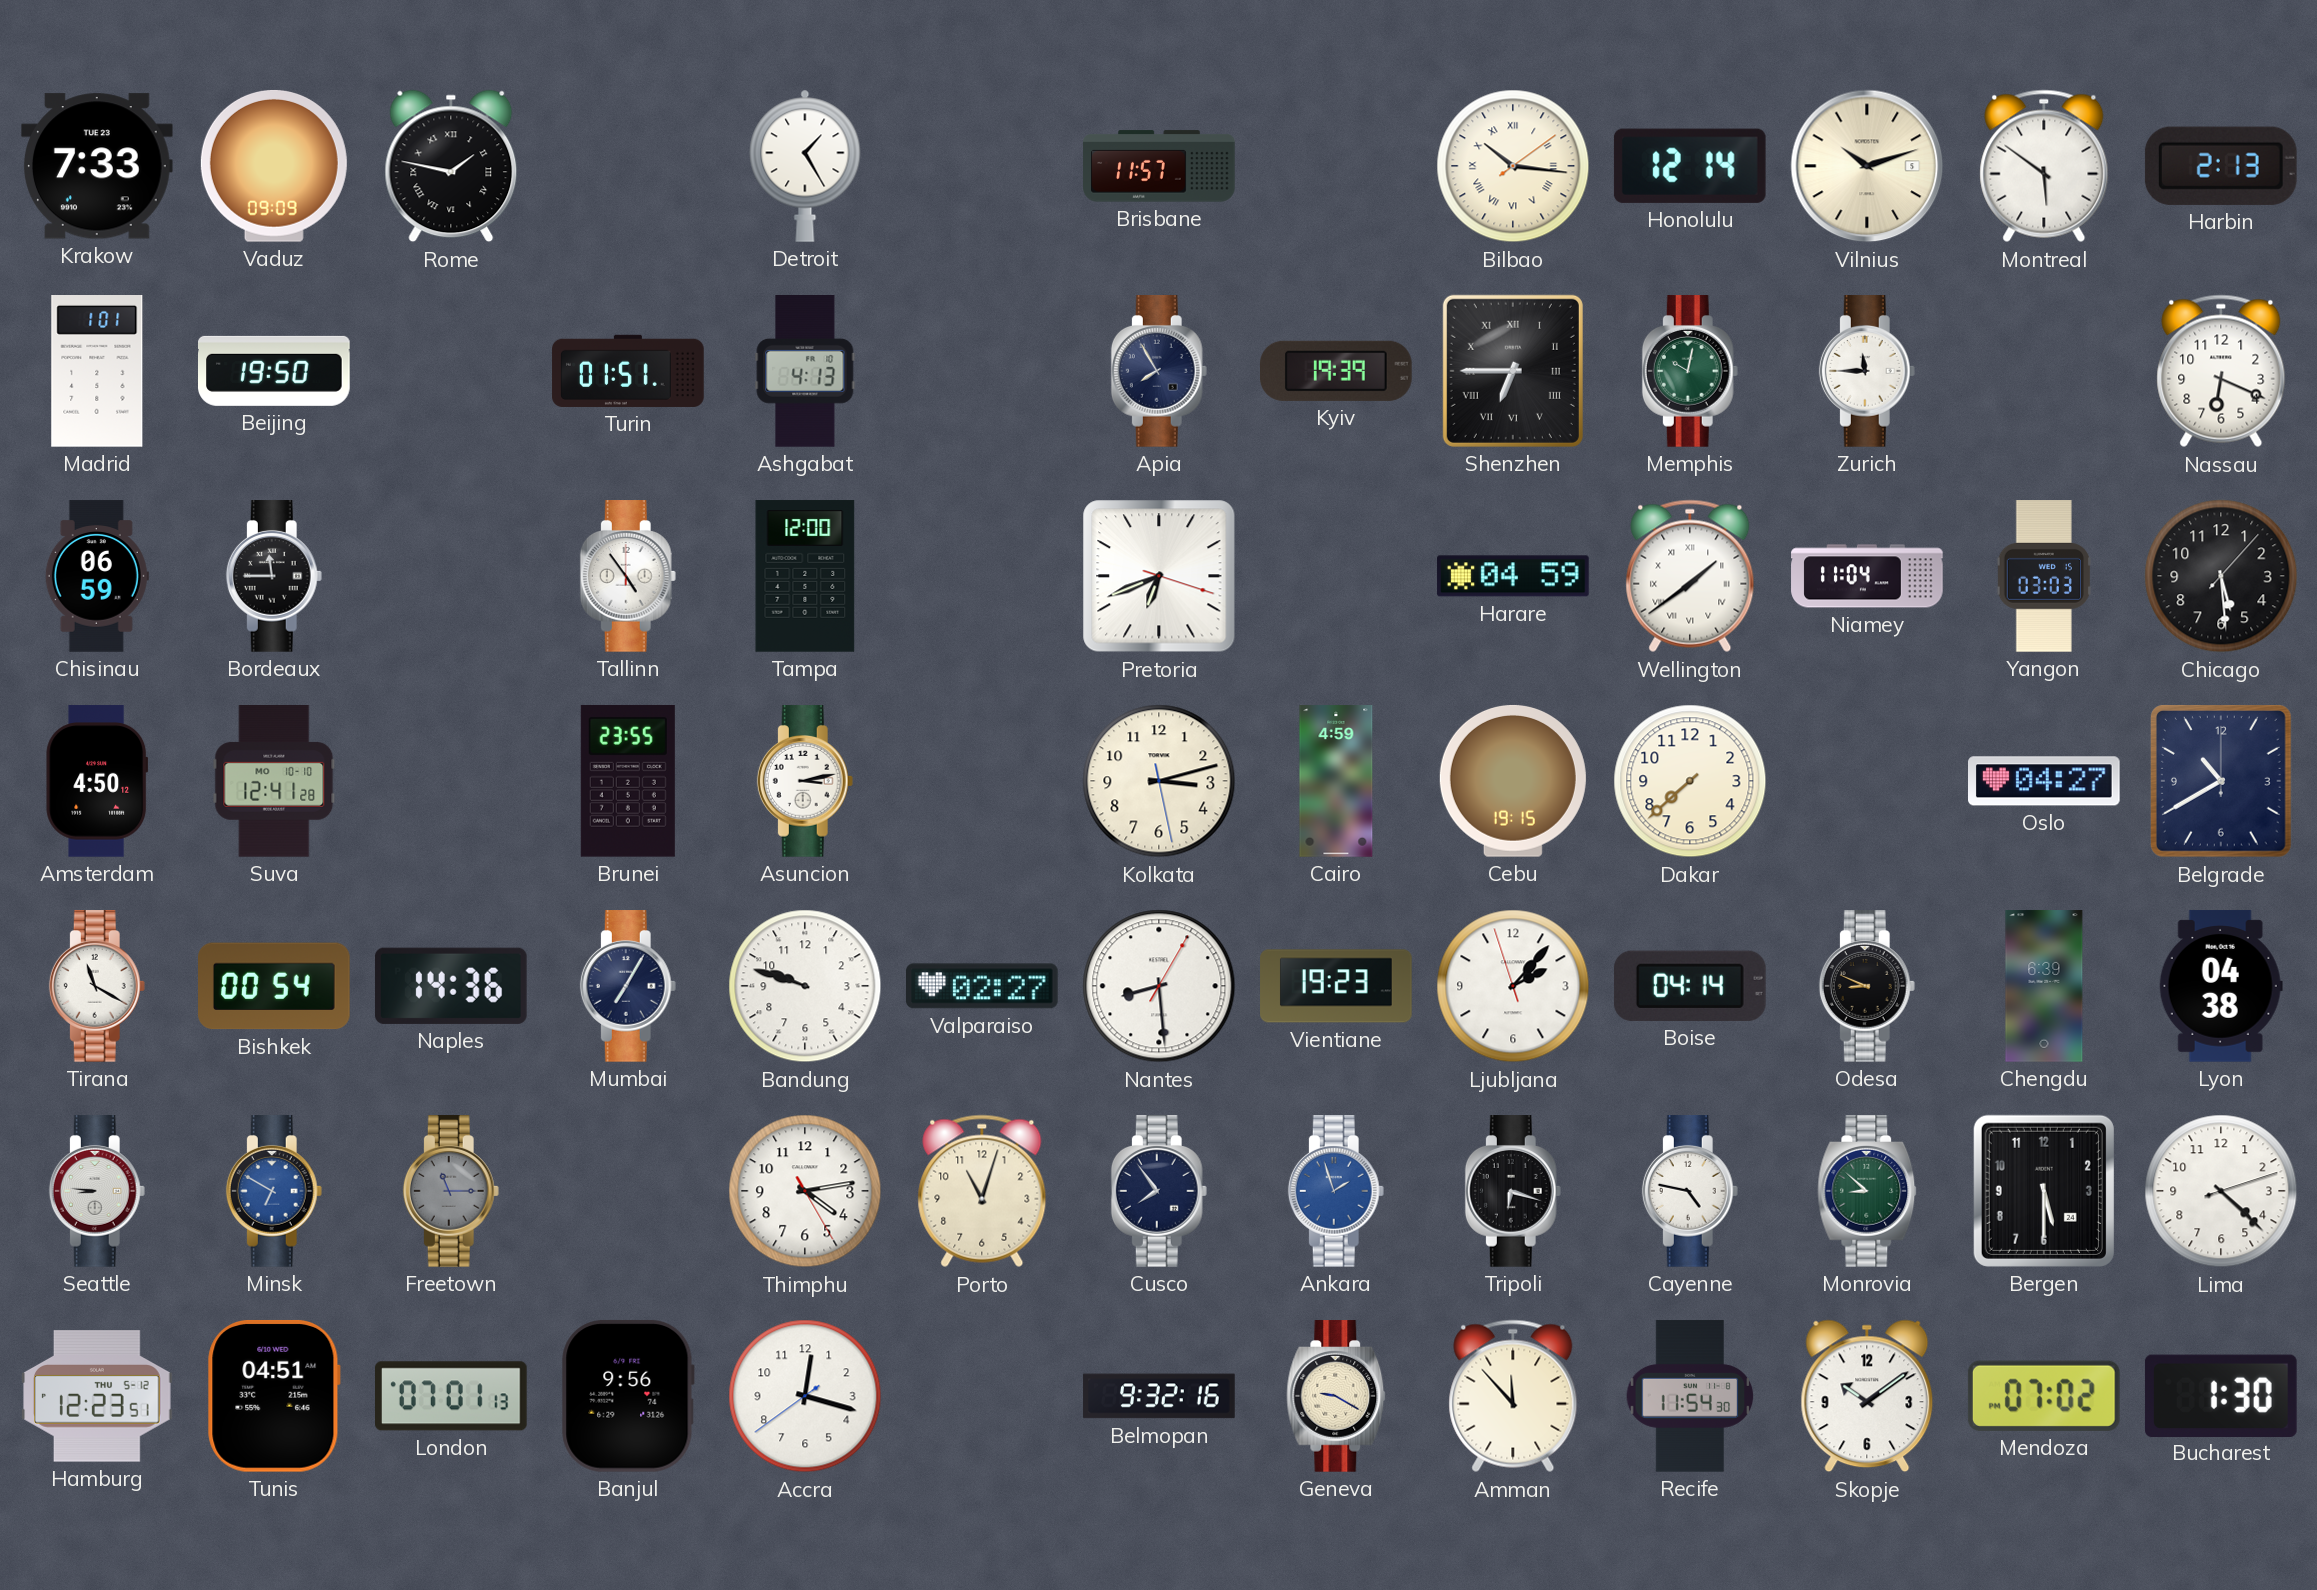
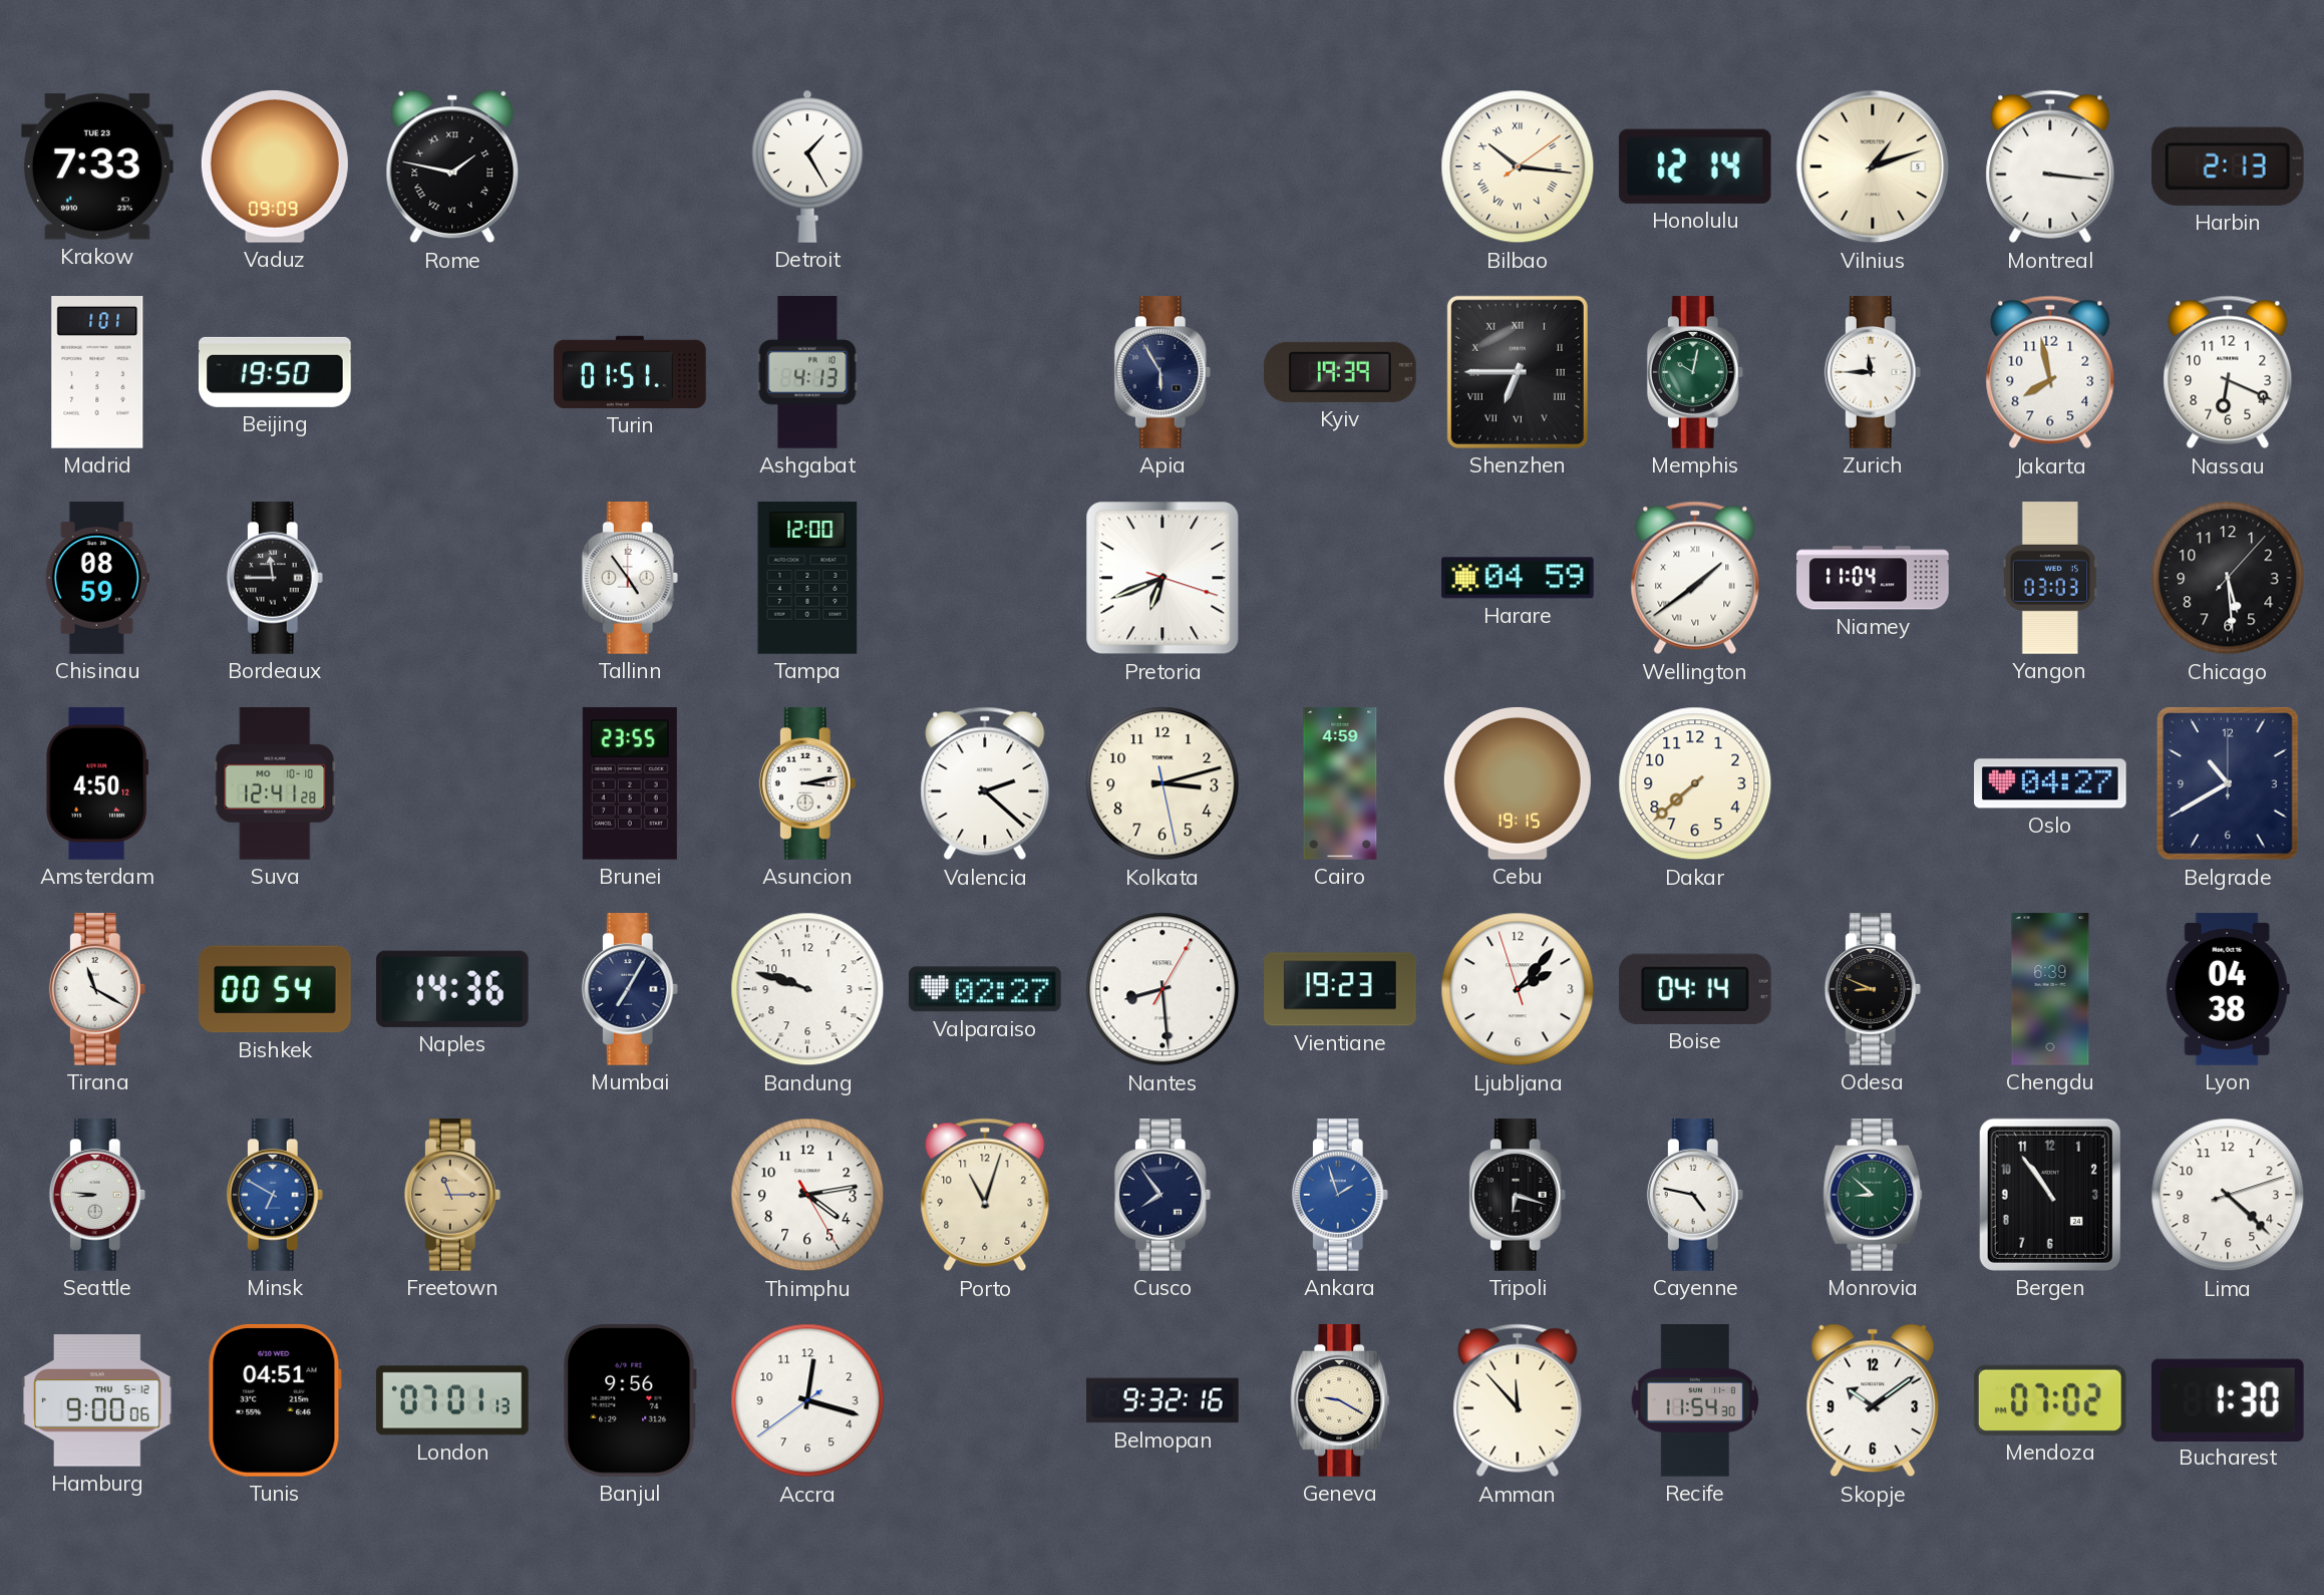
Brisbane: 11:57 -> none
Vilnius: 10:12 -> 1:12
Montreal: 5:51 -> 3:16
Apia: 7:55 -> 5:55
Jakarta: none -> 7:58
Chisinau: 06:59 -> 08:59
Valencia: none -> 2:22
Freetown dial: grey -> champagne
Bergen: 5:30 -> 10:54
Hamburg: 12:23 -> 9:00
